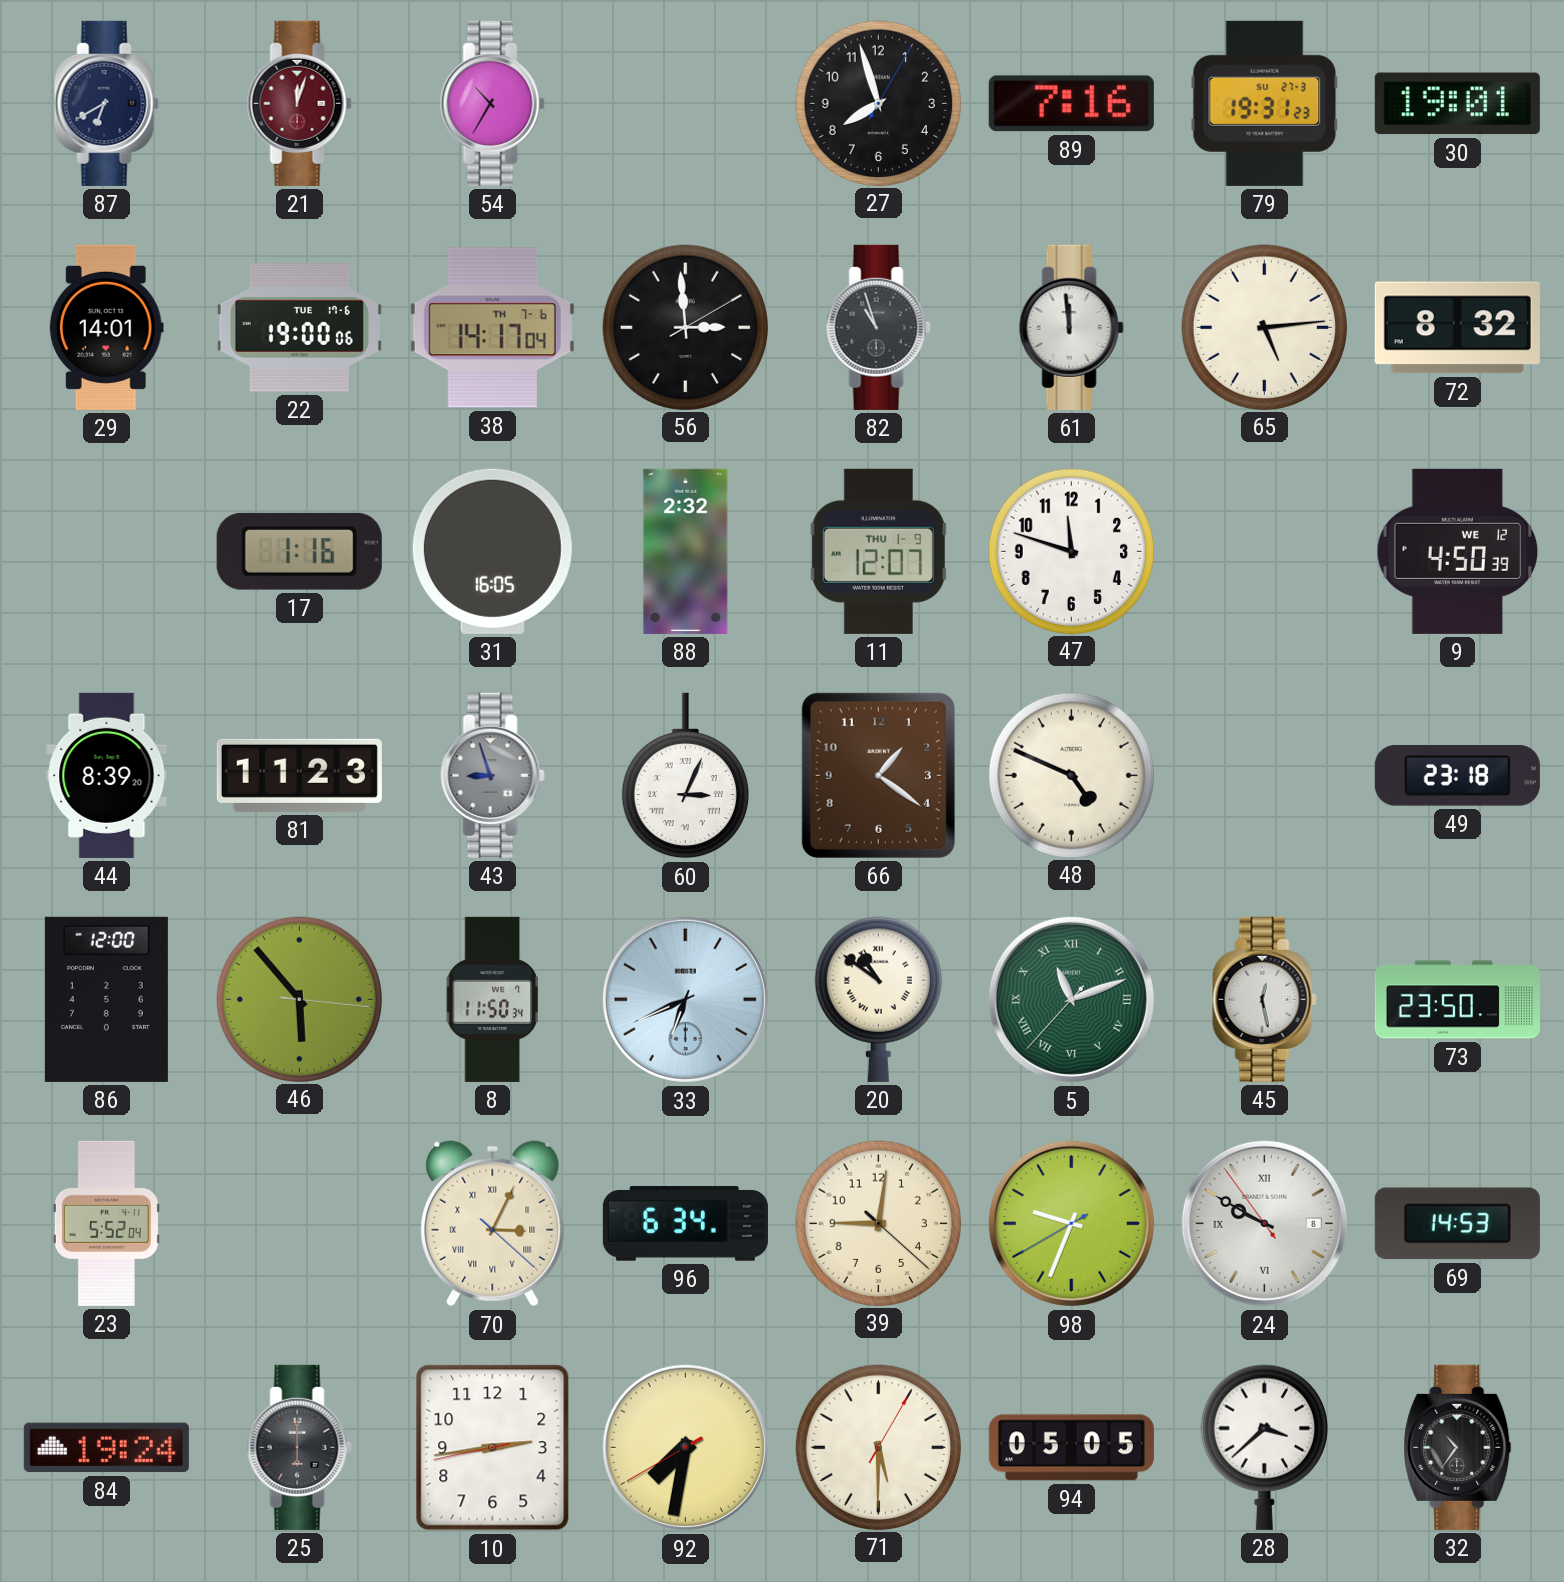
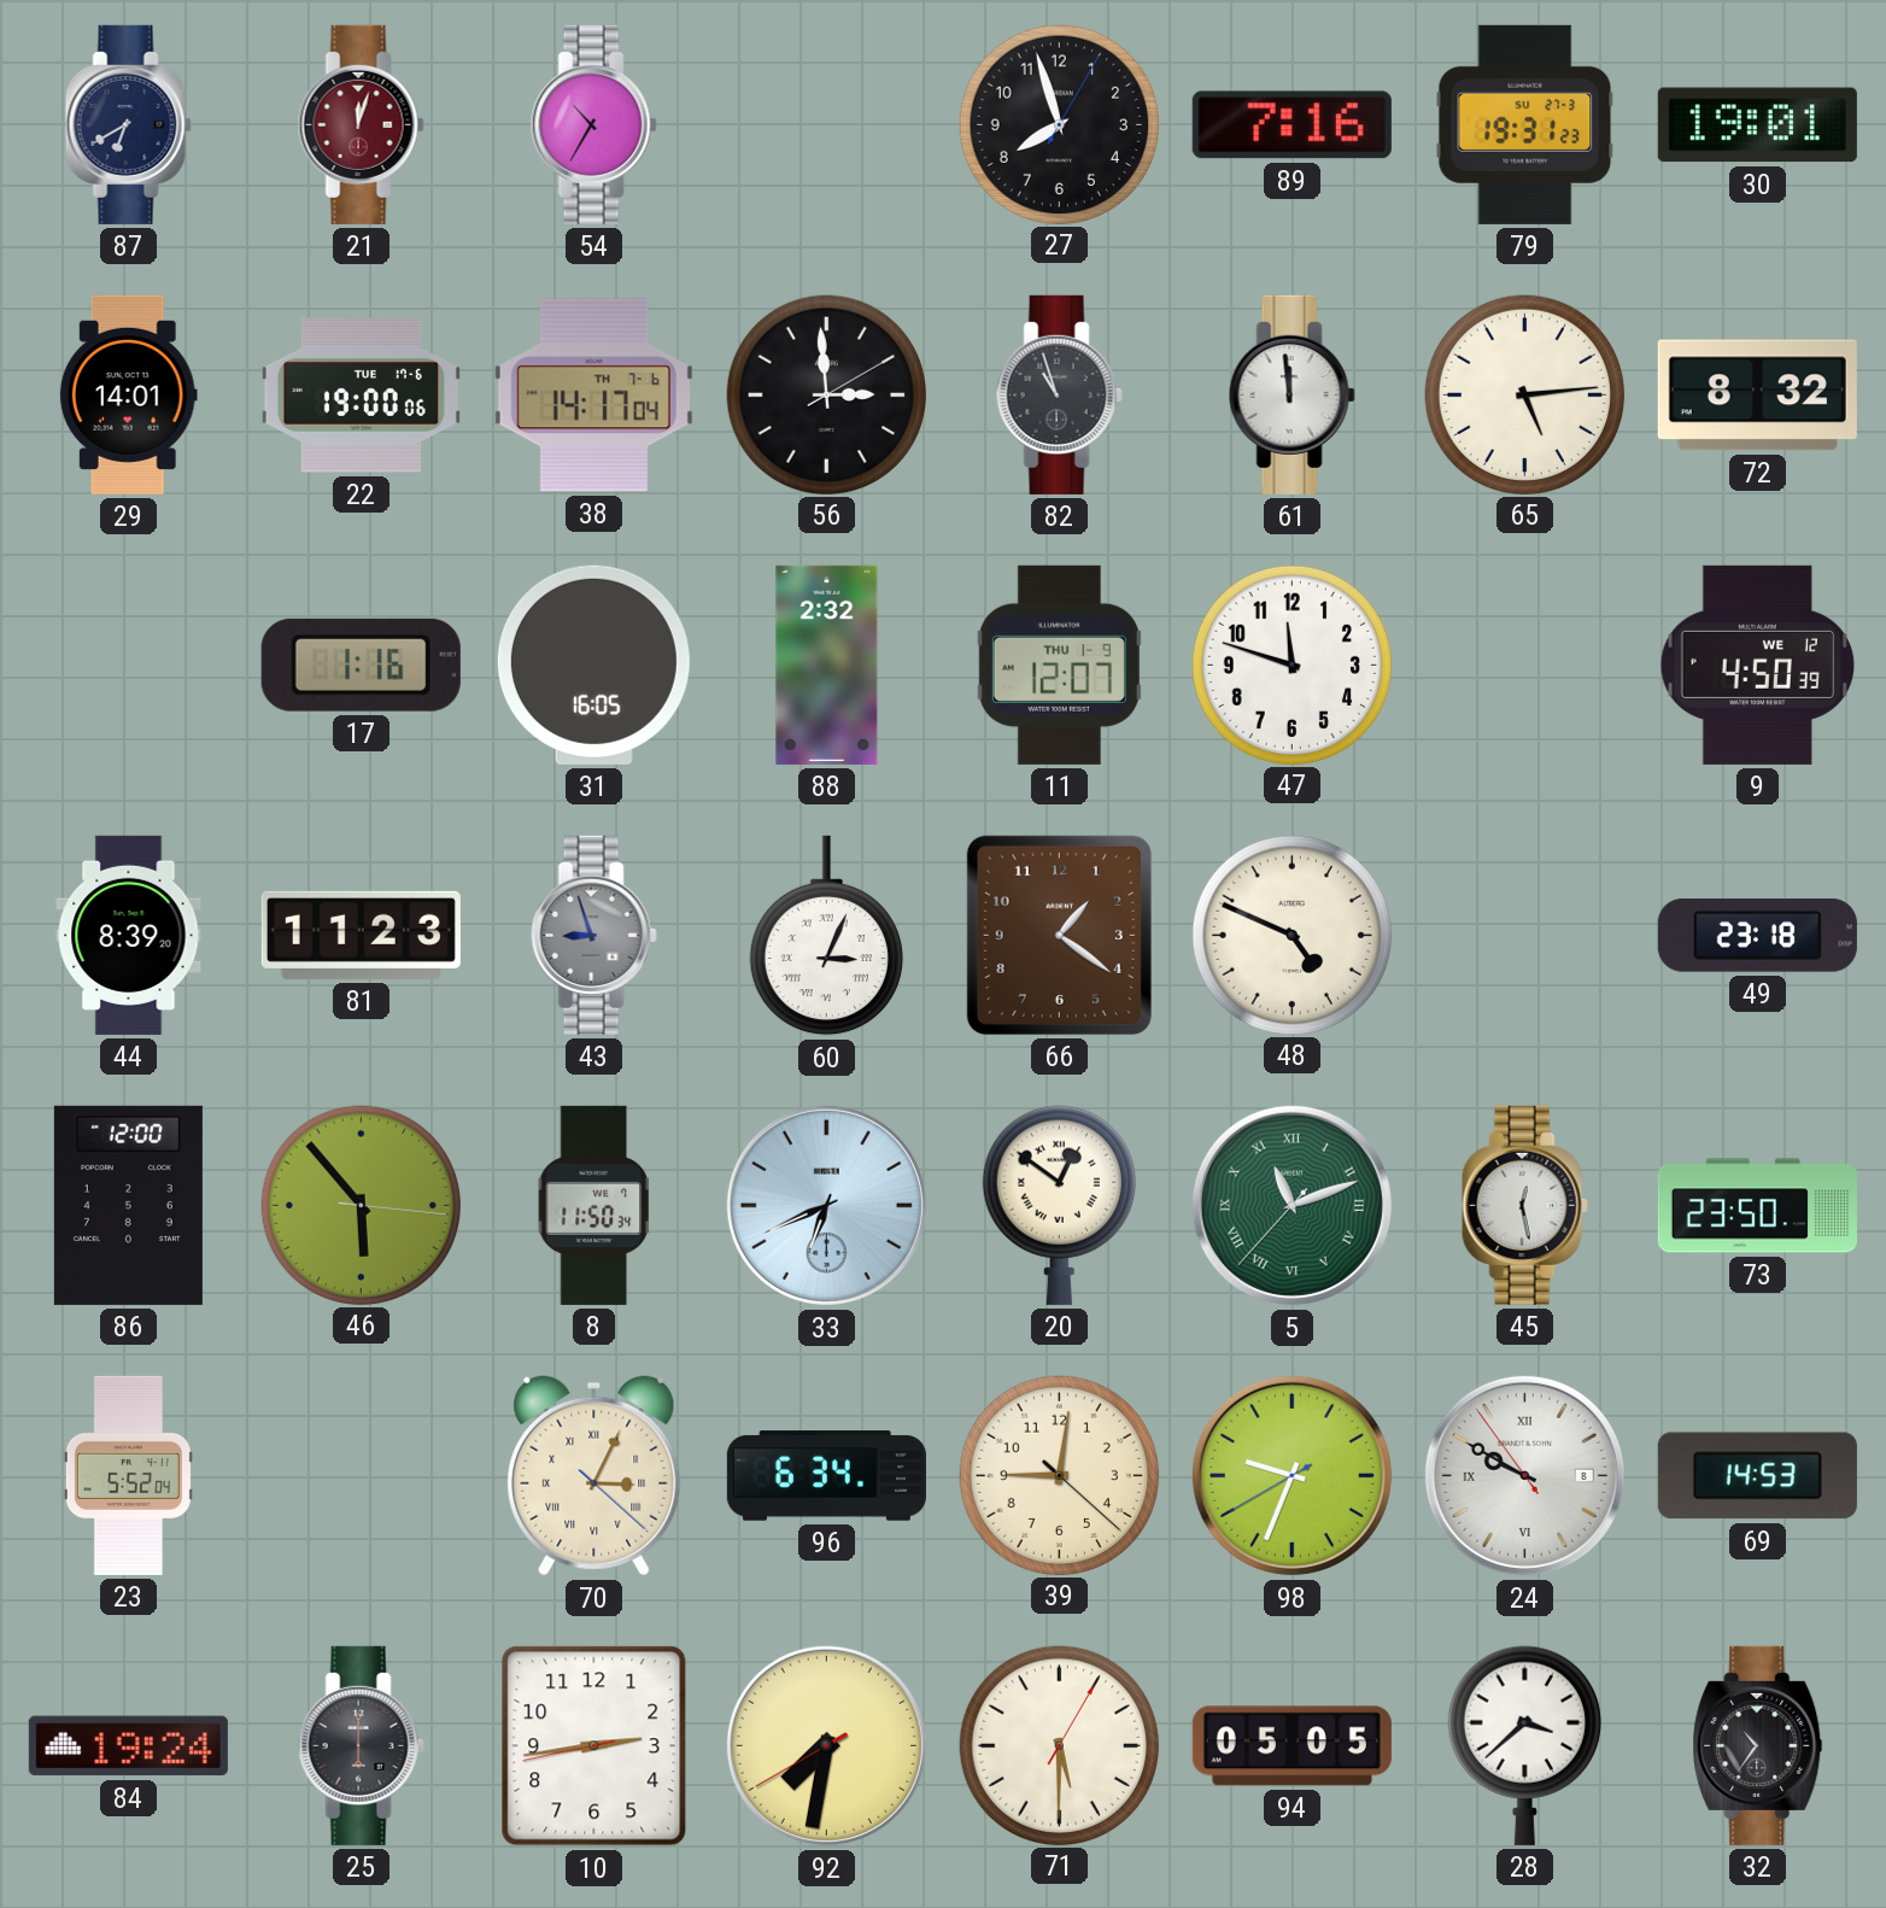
20: 10:51 -> 12:51
